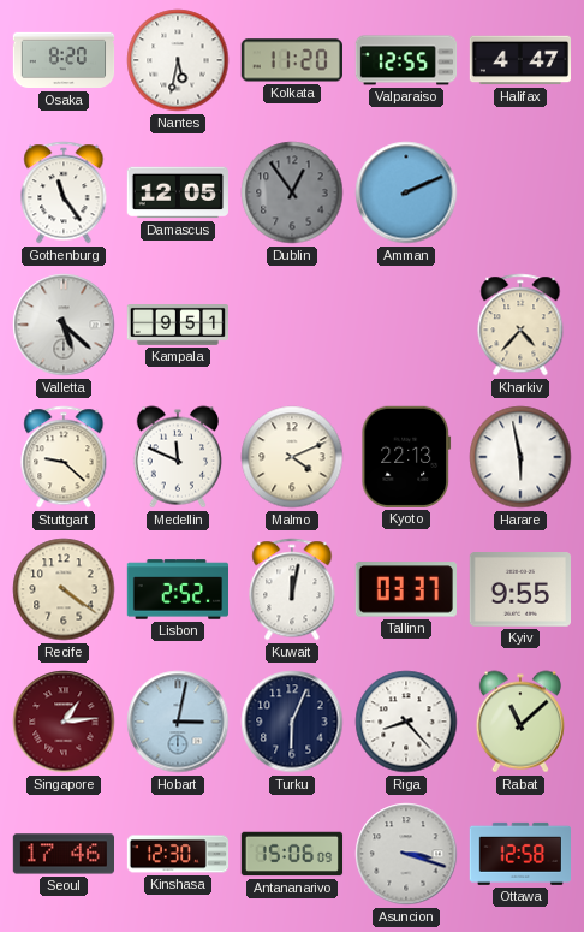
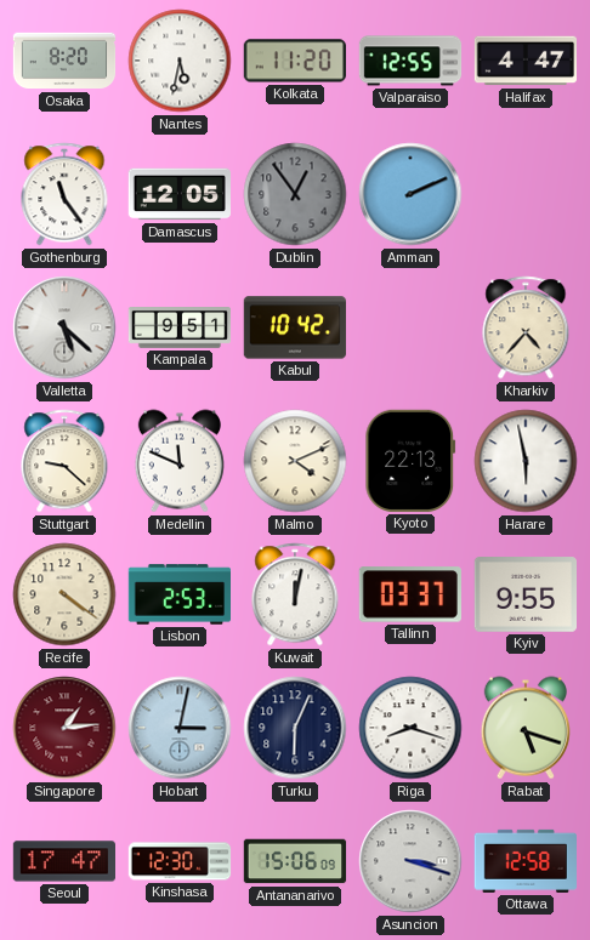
Kabul: none -> 10:42
Lisbon: 2:52 -> 2:53
Riga: 8:23 -> 8:18
Rabat: 11:08 -> 5:18
Seoul: 17:46 -> 17:47
